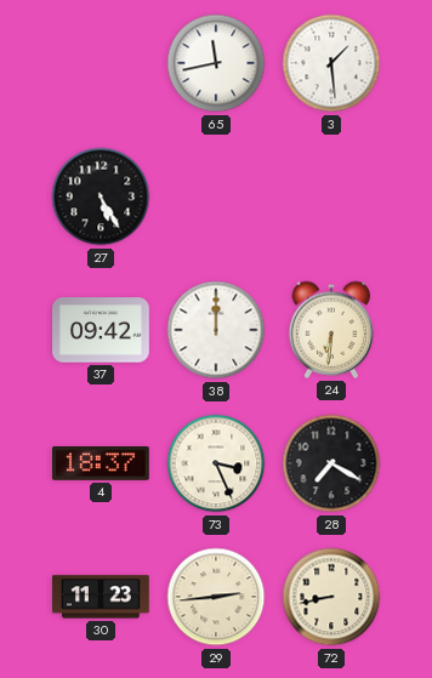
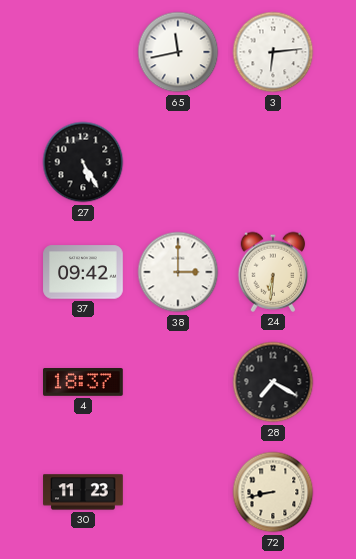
3: 1:29 -> 6:14
38: 12:00 -> 3:00
73: 3:26 -> none
29: 2:44 -> none
